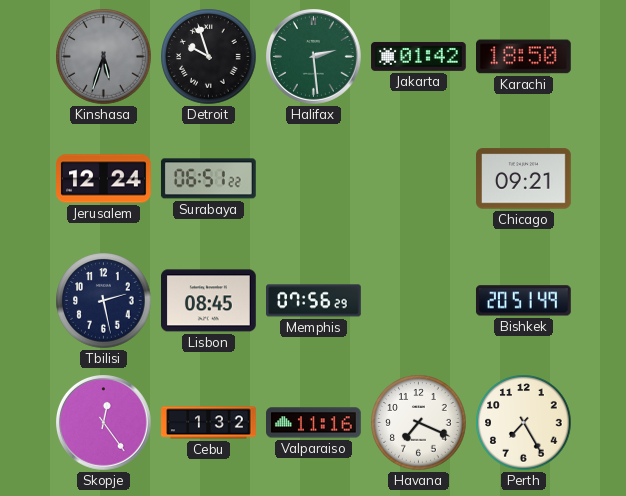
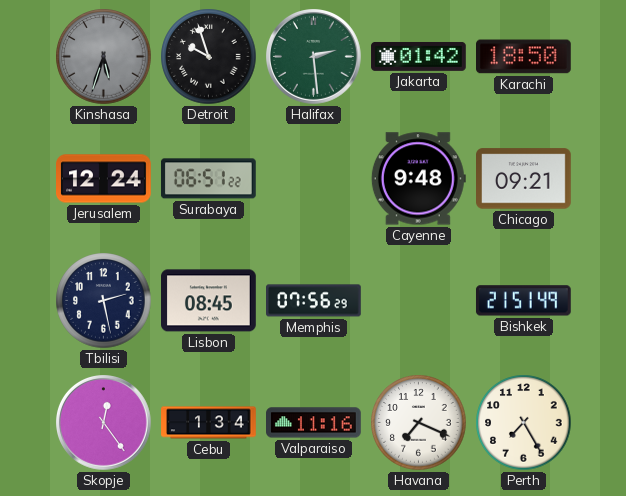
Cayenne: none -> 9:48
Bishkek: 20:51 -> 21:51
Cebu: 1:32 -> 1:34
